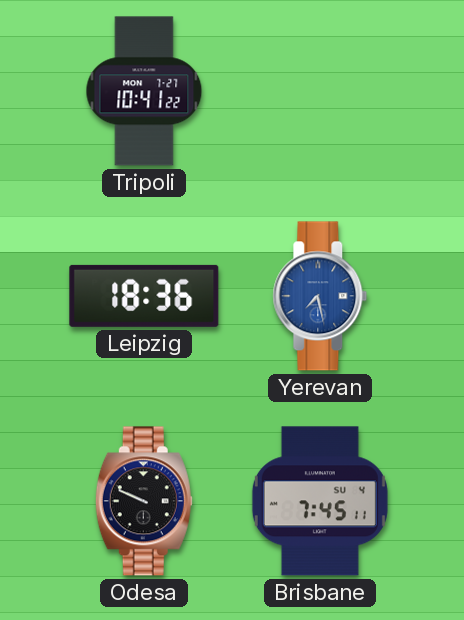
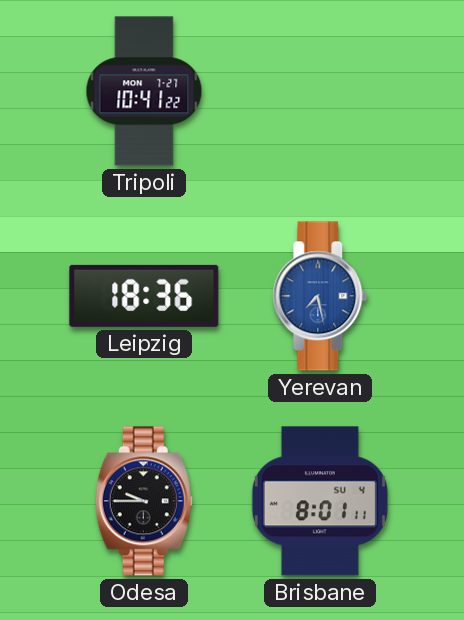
Odesa: 9:49 -> 9:45
Brisbane: 7:45 -> 8:01
